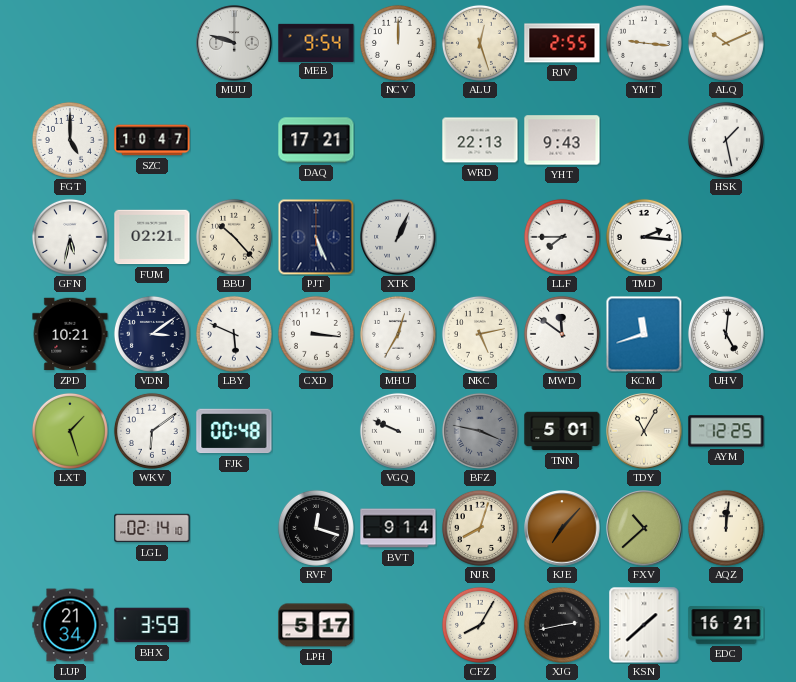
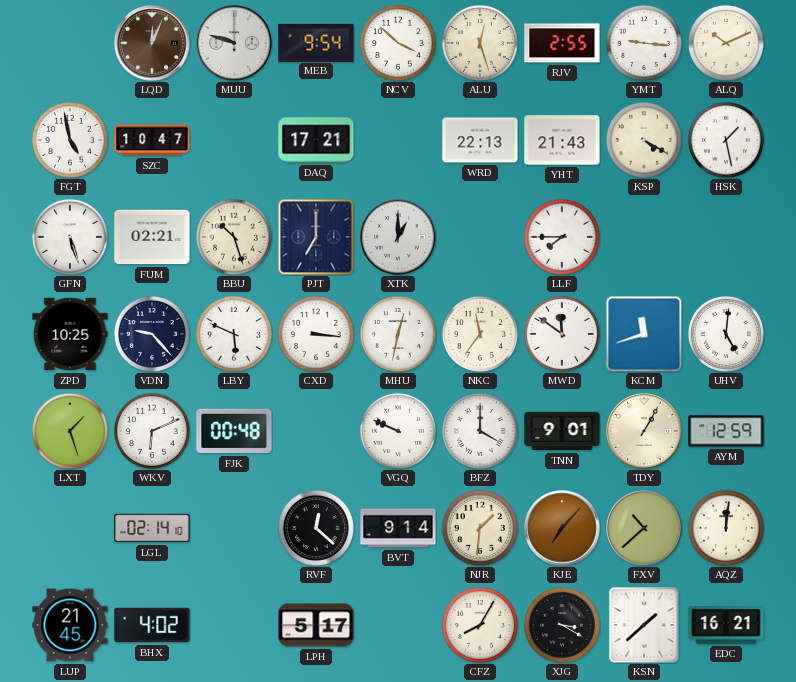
LQD: none -> 12:04
NCV: 12:00 -> 3:52
FGT: 5:00 -> 4:58
YHT: 9:43 -> 21:43
KSP: none -> 4:20
GFN: 5:32 -> 5:27
BBU: 10:23 -> 10:27
PJT: 5:26 -> 7:00
XTK: 1:04 -> 1:00
TMD: 2:16 -> none
ZPD: 10:21 -> 10:25
VDN: 3:09 -> 9:23
MHU: 12:35 -> 12:32
NKC: 5:13 -> 11:36
WKV: 6:09 -> 6:11
BFZ: 3:47 -> 4:00
BFZ dial: grey -> white
TNN: 5:01 -> 9:01
TDY: 11:05 -> 1:05
AYM: 12:25 -> 12:59
RVF: 12:18 -> 12:22
NJR: 8:03 -> 1:31
LUP: 21:34 -> 21:45
BHX: 3:59 -> 4:02
XJG: 2:43 -> 3:20
